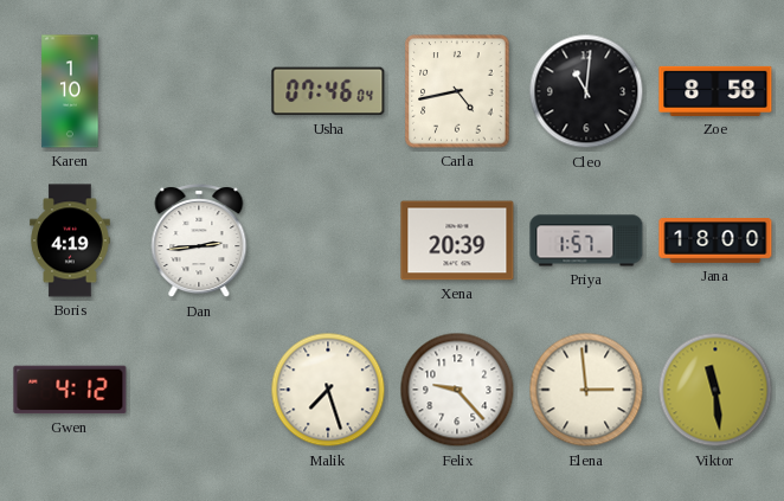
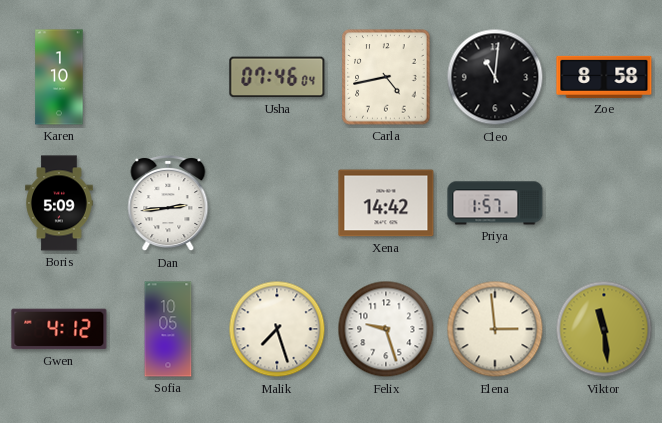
Boris: 4:19 -> 5:09
Xena: 20:39 -> 14:42
Jana: 18:00 -> none
Sofia: none -> 10:05
Felix: 9:23 -> 9:27
